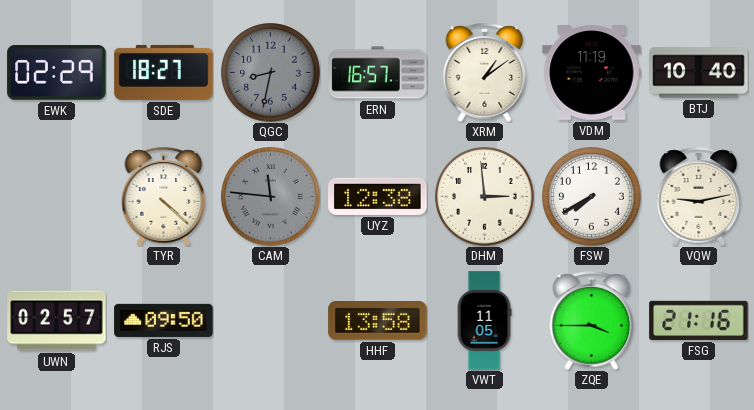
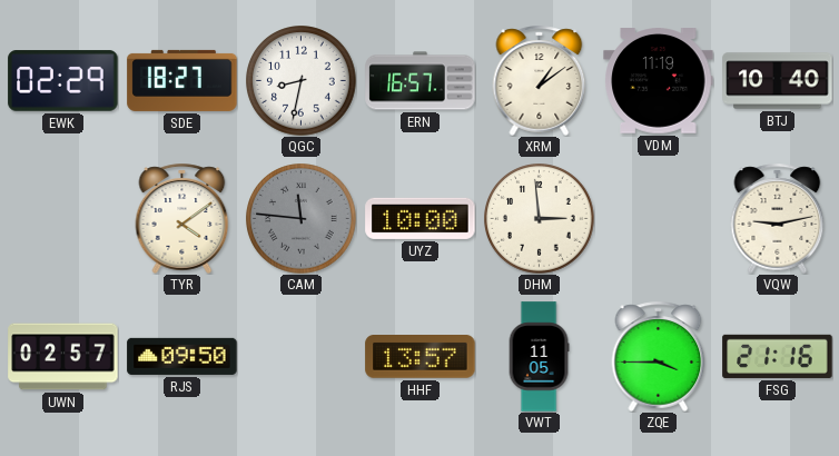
QGC dial: grey -> white
TYR: 4:22 -> 4:09
UYZ: 12:38 -> 10:00
FSW: 7:40 -> none
HHF: 13:58 -> 13:57
